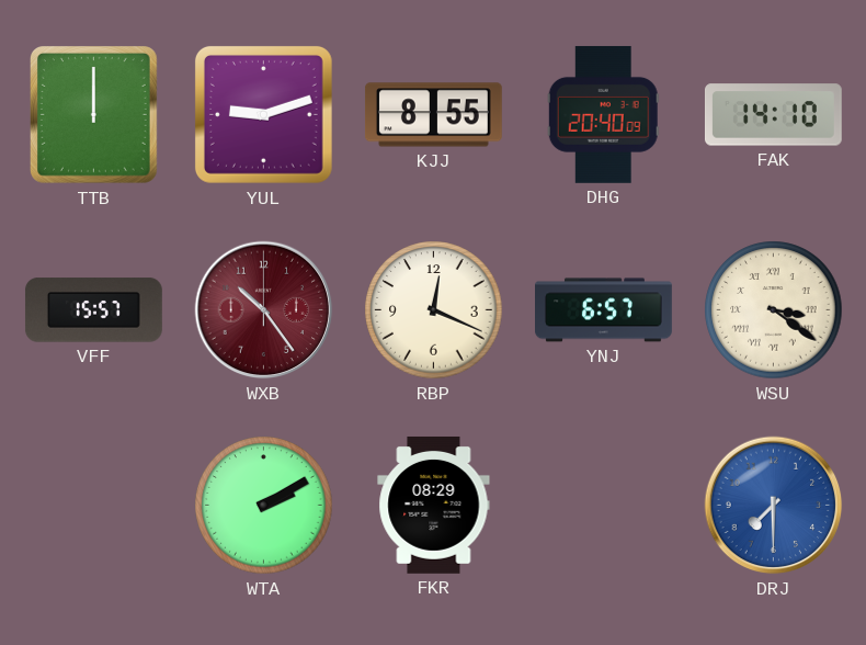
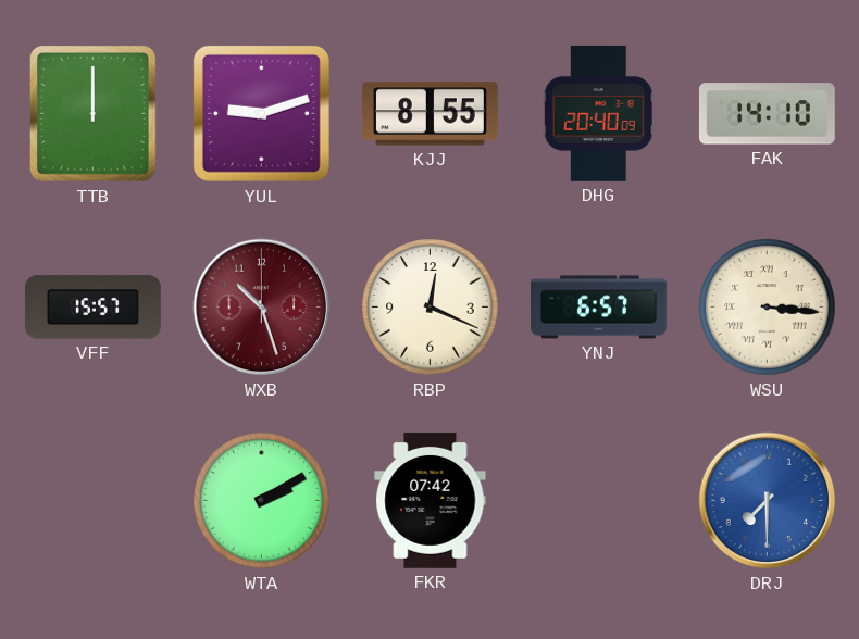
WXB: 10:24 -> 10:27
WSU: 3:21 -> 3:16
FKR: 08:29 -> 07:42
